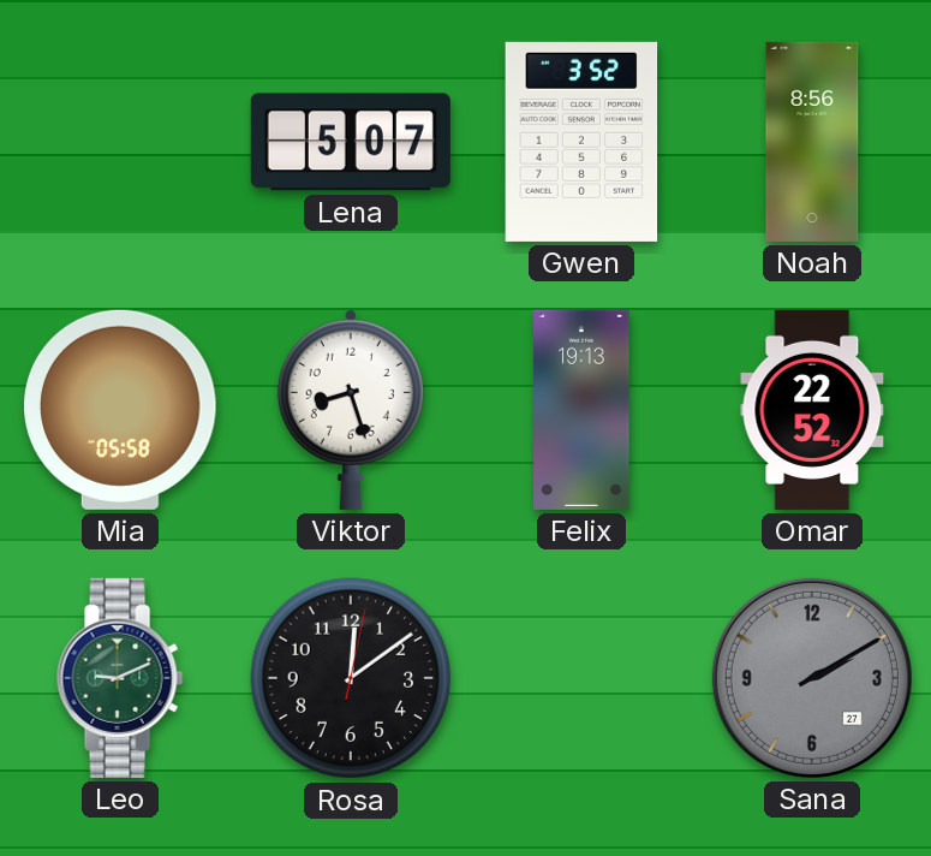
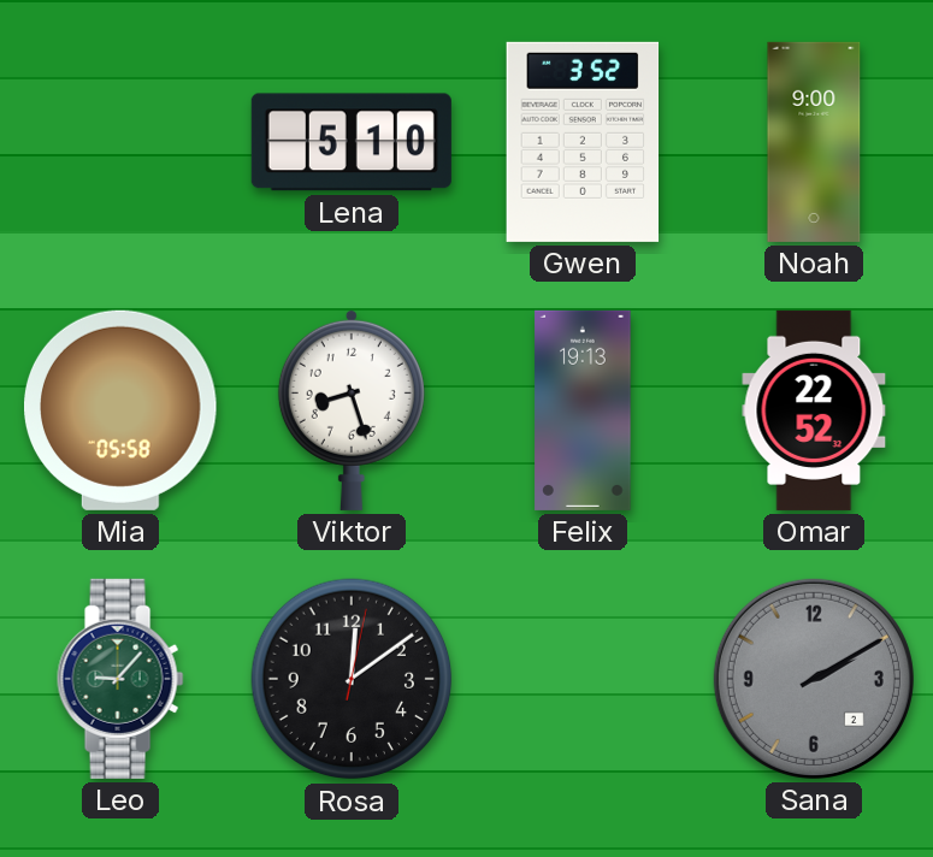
Lena: 5:07 -> 5:10
Noah: 8:56 -> 9:00
Leo: 9:11 -> 9:07
Sana date: 27 -> 2
